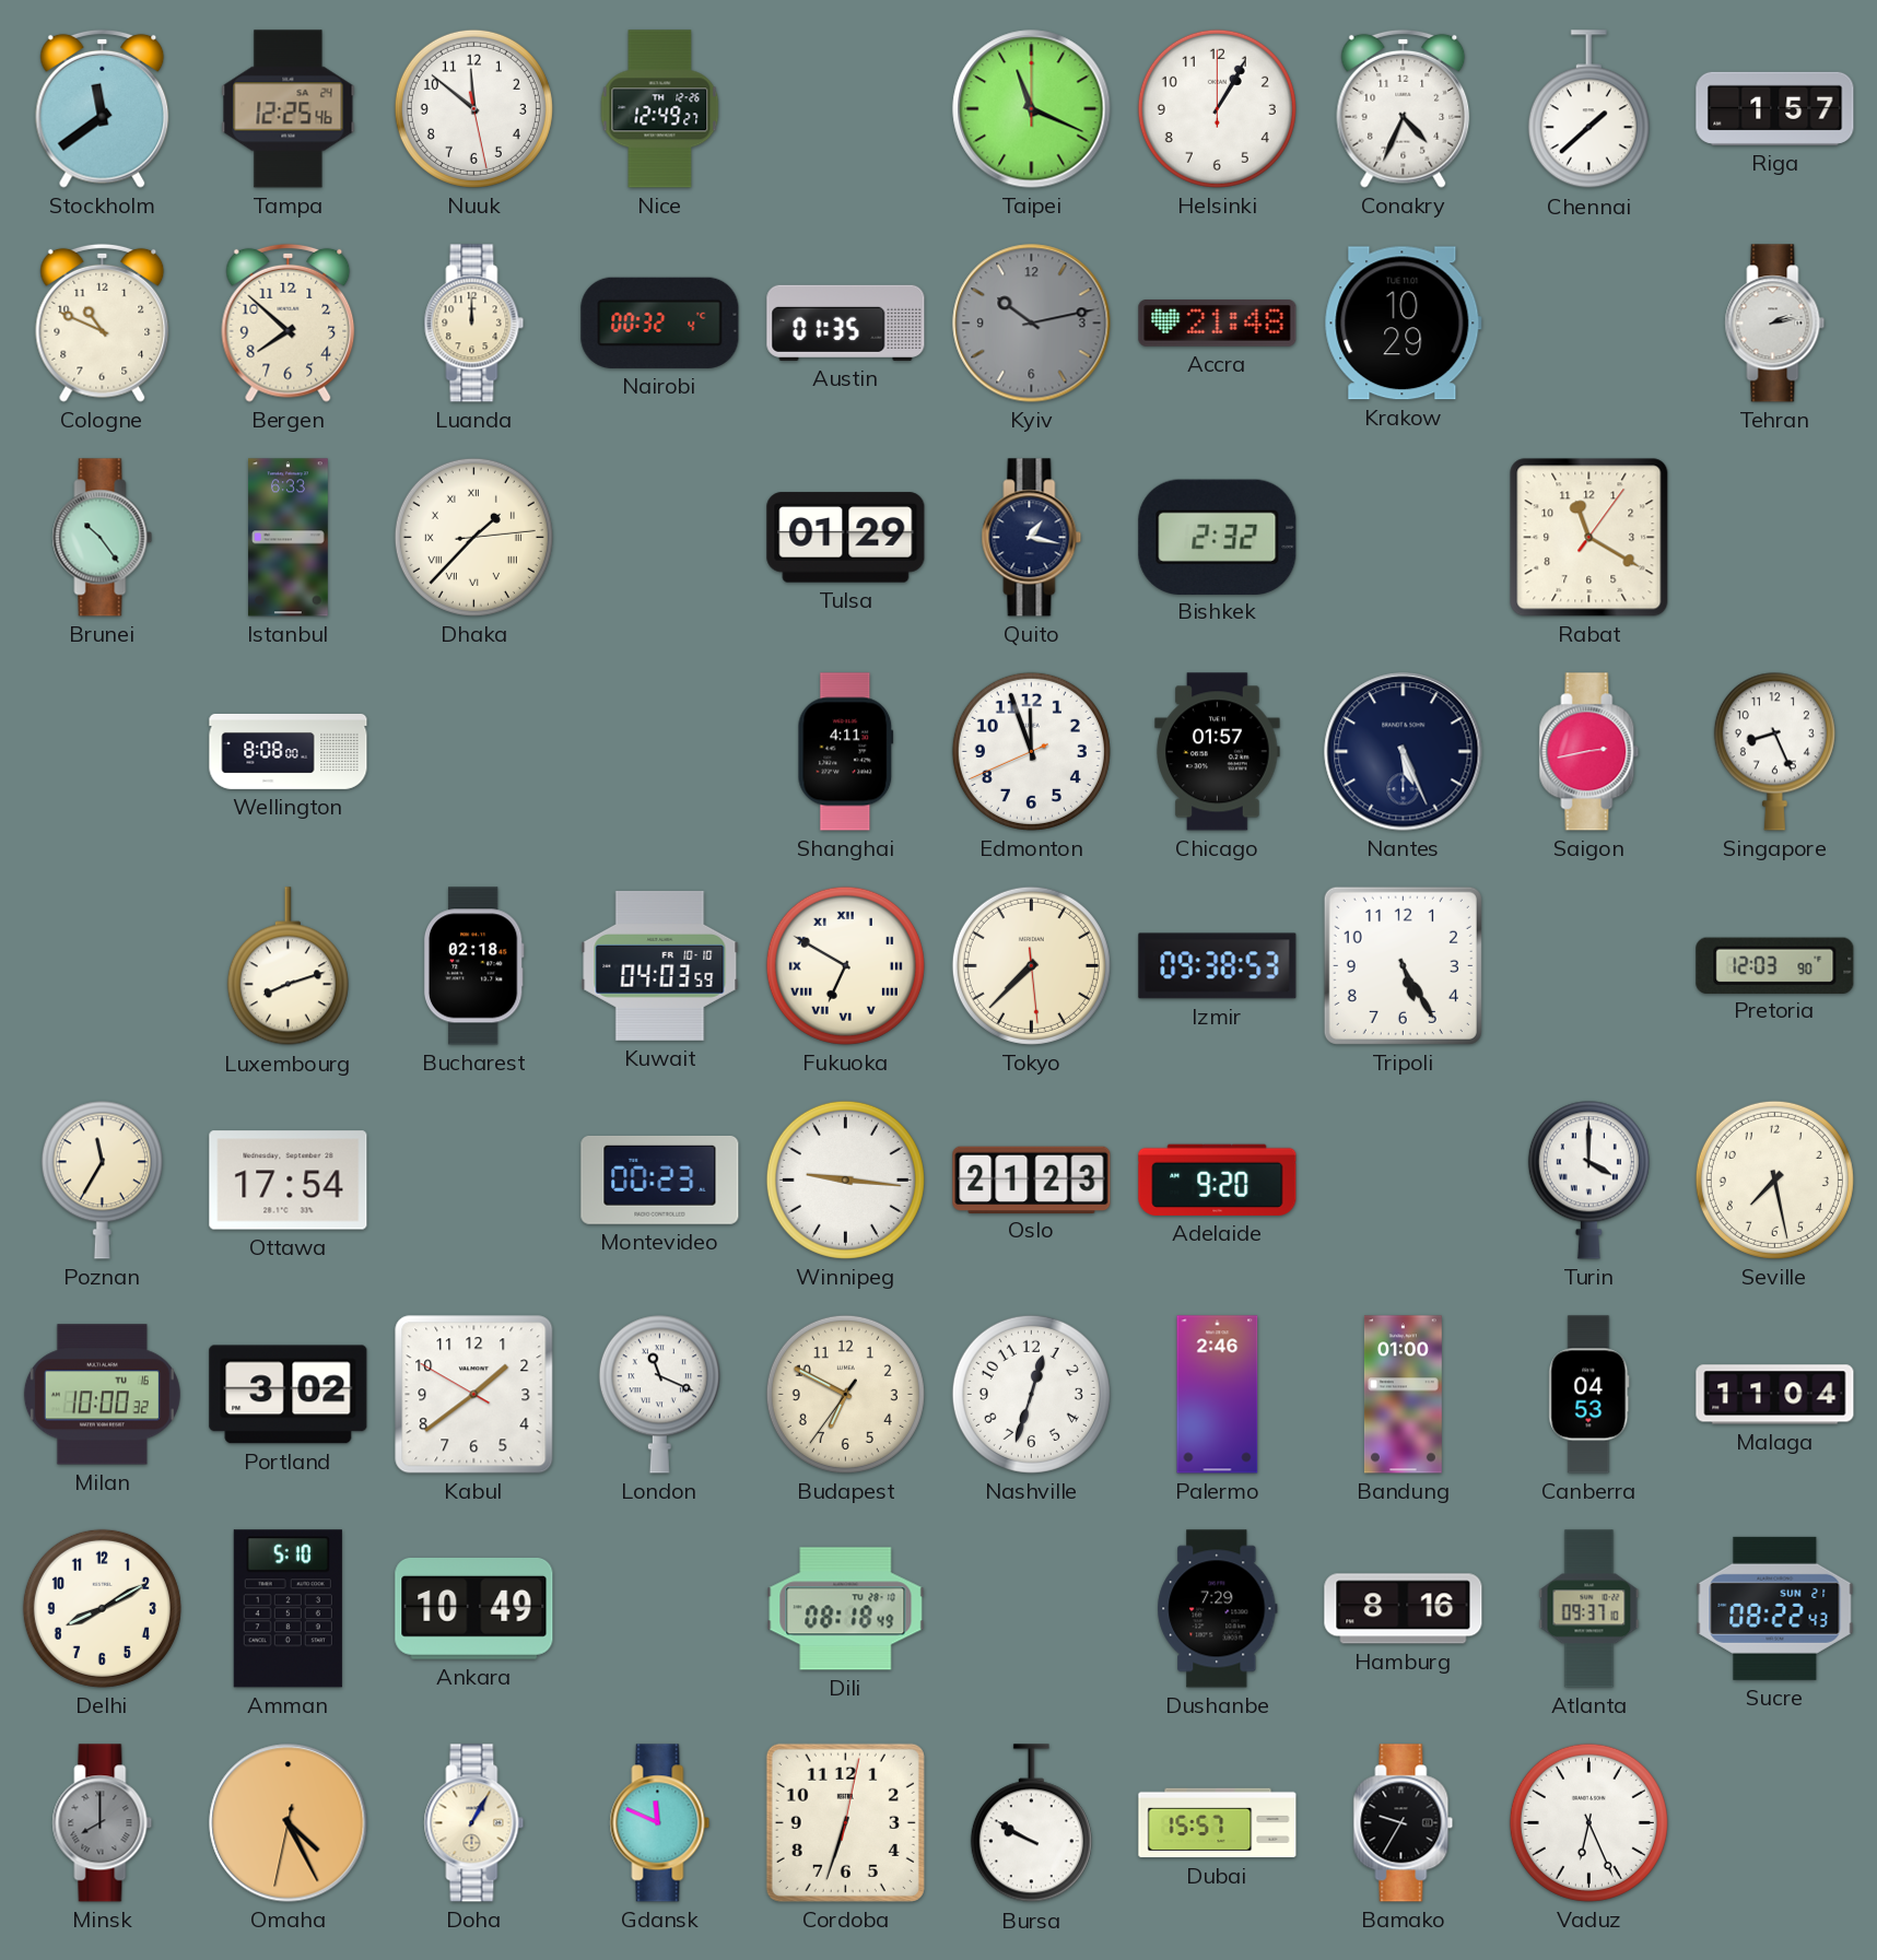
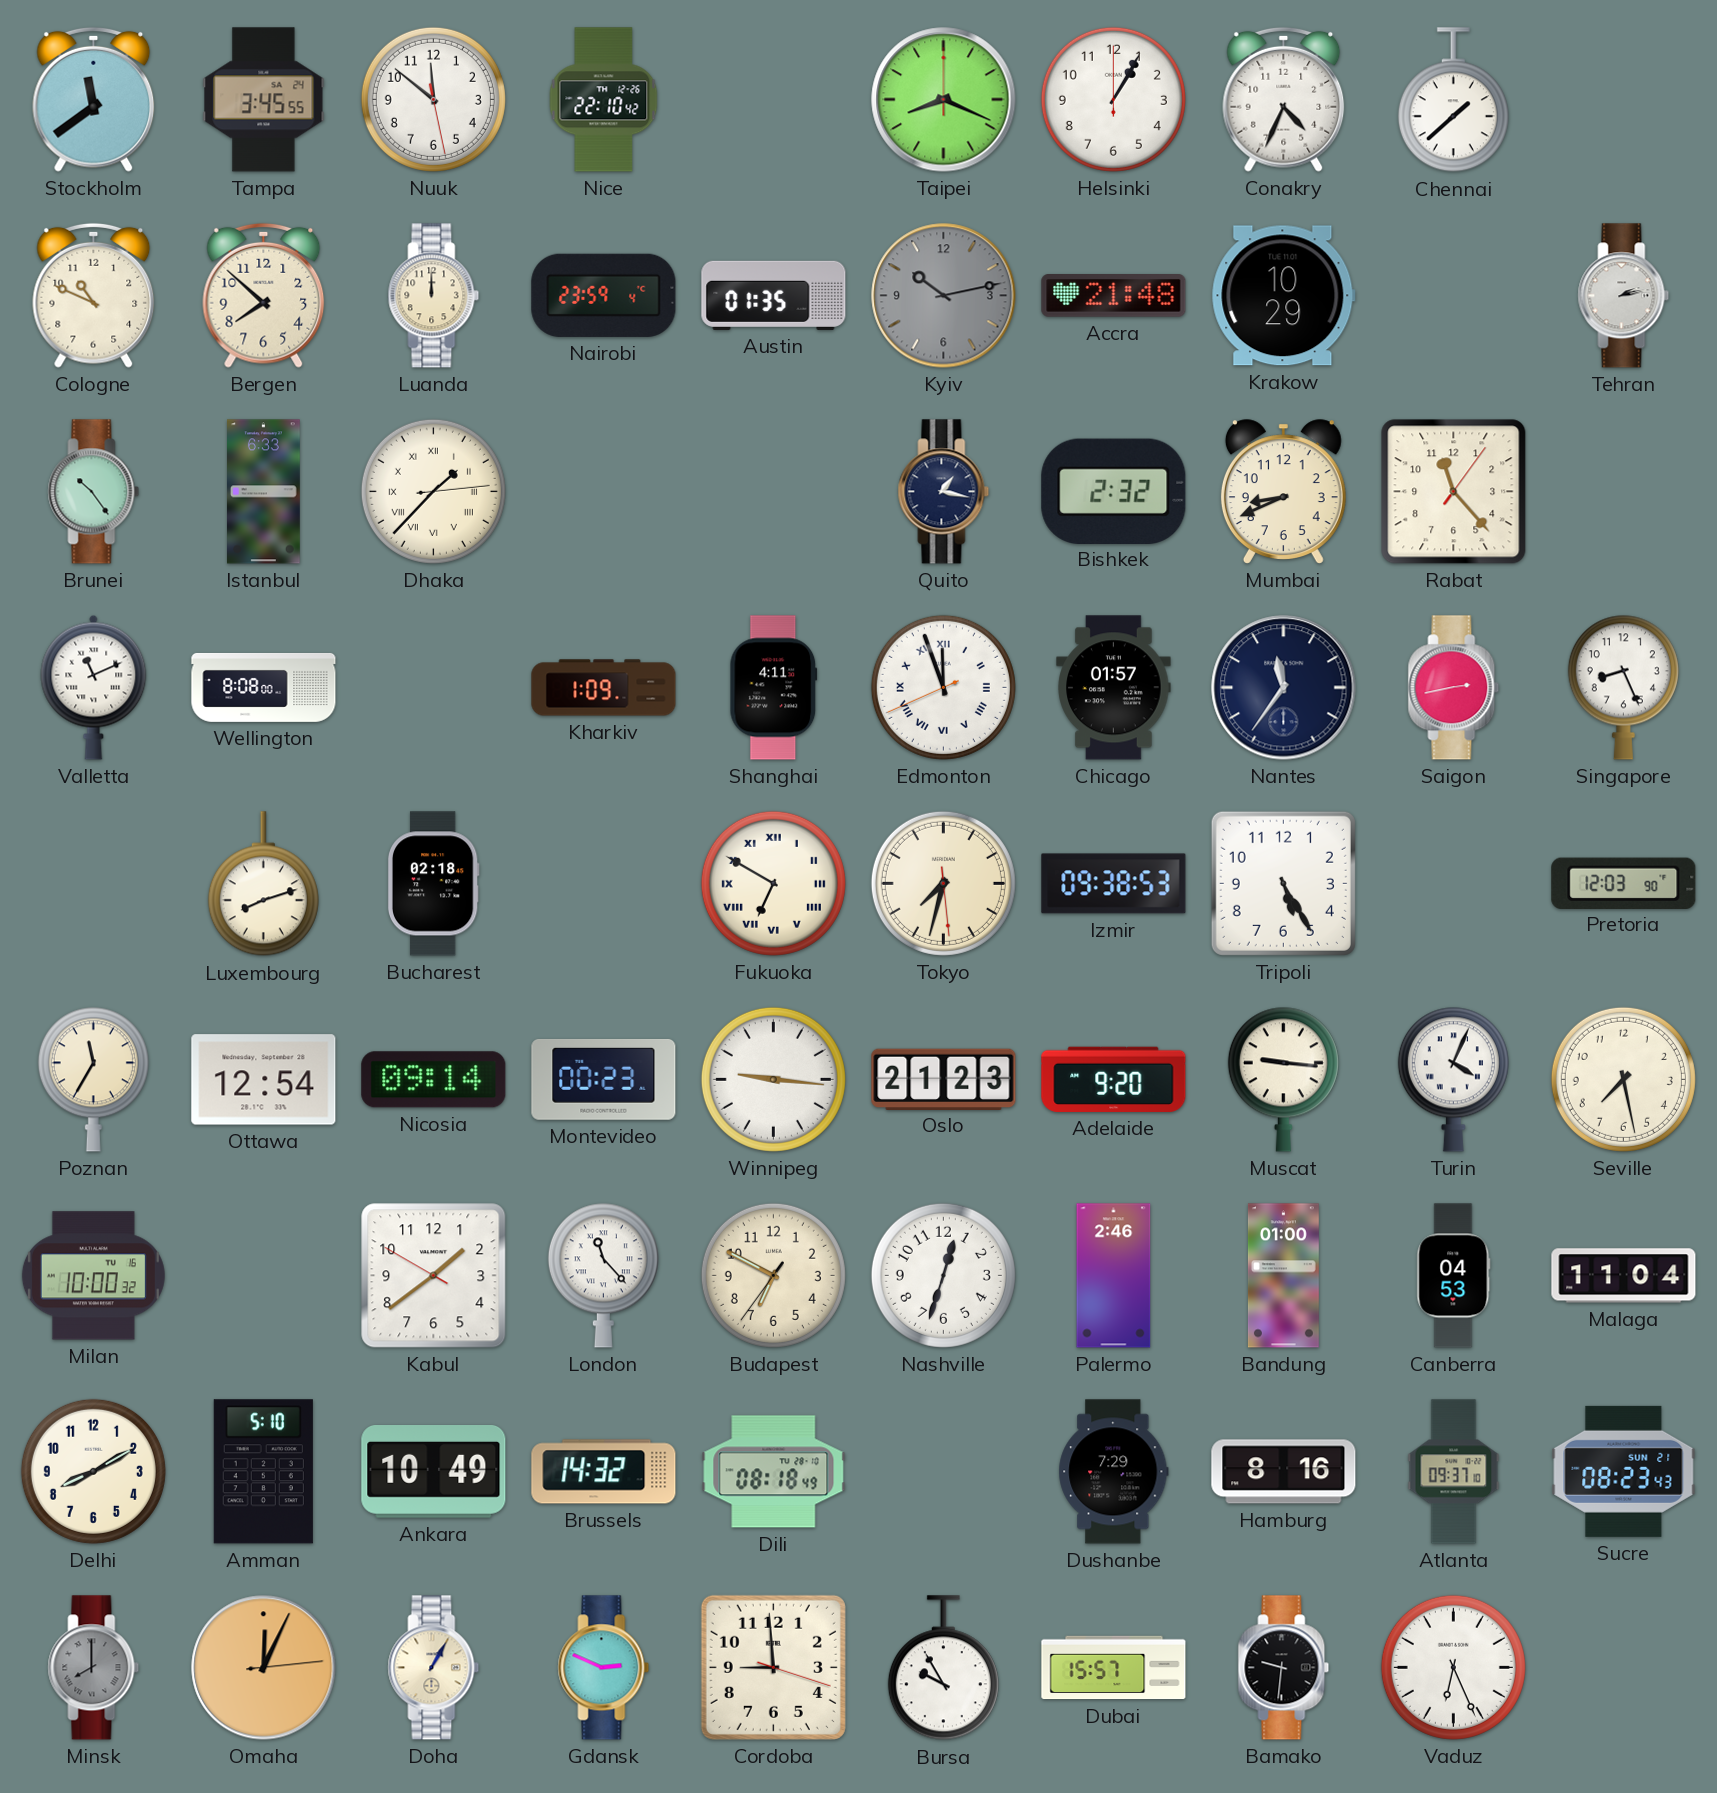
Tampa: 12:25 -> 3:45
Nice: 12:49 -> 22:10
Taipei: 11:19 -> 8:19
Riga: 1:57 -> none
Nairobi: 00:32 -> 23:59
Tulsa: 01:29 -> none
Mumbai: none -> 8:41
Rabat: 11:20 -> 11:23
Valletta: none -> 11:11
Kharkiv: none -> 1:09
Edmonton numerals: Arabic -> Roman
Nantes: 5:26 -> 11:36
Kuwait: 04:03 -> none
Tokyo: 7:37 -> 7:32
Ottawa: 17:54 -> 12:54
Nicosia: none -> 09:14
Muscat: none -> 9:16
Turin: 4:00 -> 4:04
Portland: 3:02 -> none
London: 11:19 -> 11:23
Brussels: none -> 14:32
Sucre: 08:22 -> 08:23
Omaha: 4:25 -> 12:04
Gdansk: 11:49 -> 2:49
Cordoba: 6:33 -> 8:59
Bursa: 9:50 -> 9:55
Bamako: 9:35 -> 9:31
